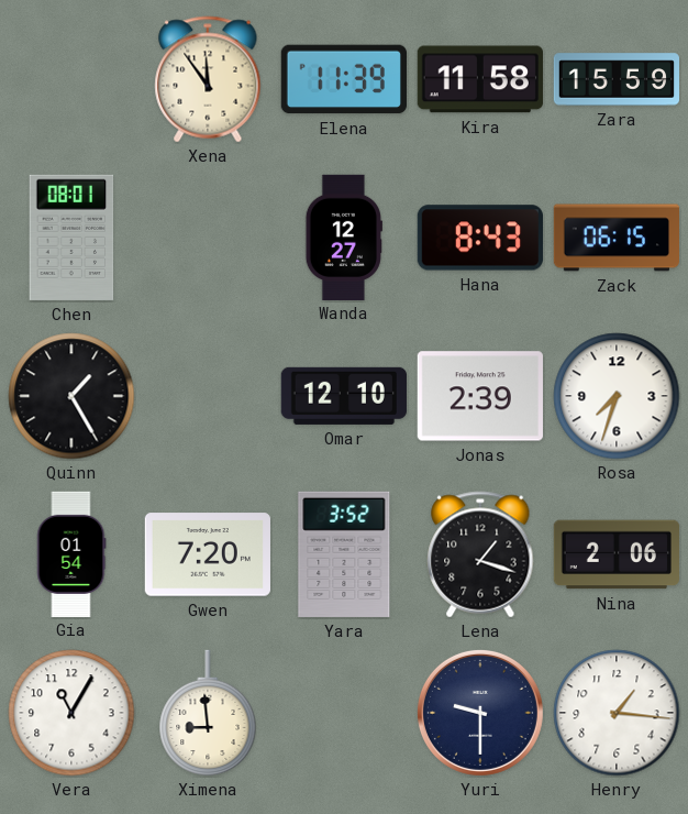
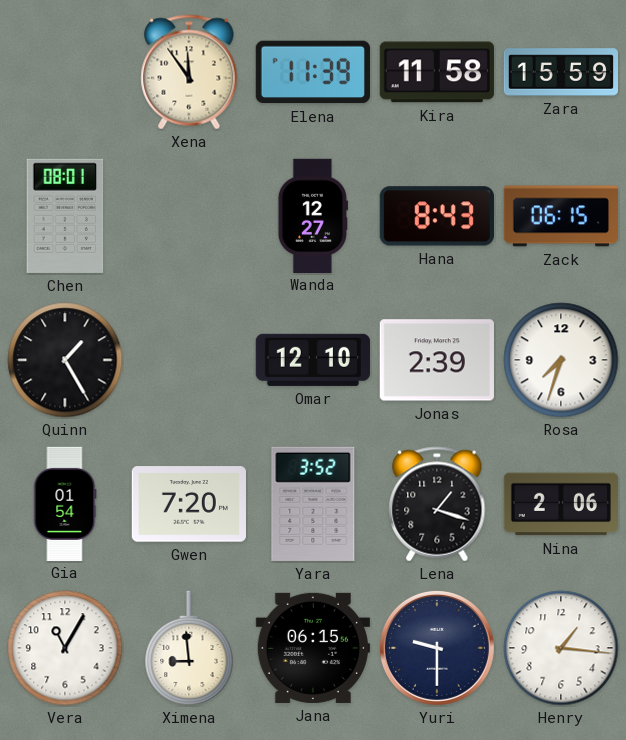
Jana: none -> 06:15
